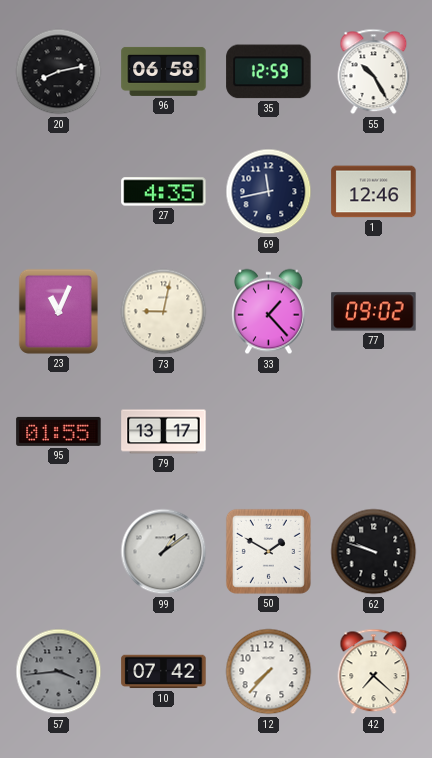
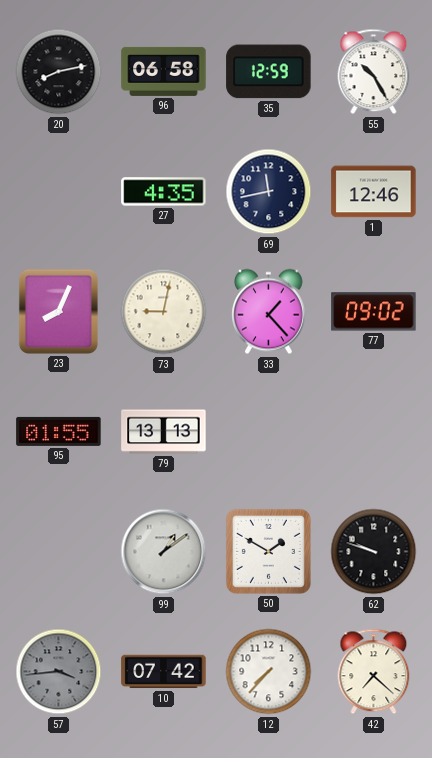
23: 11:04 -> 8:04
79: 13:17 -> 13:13
